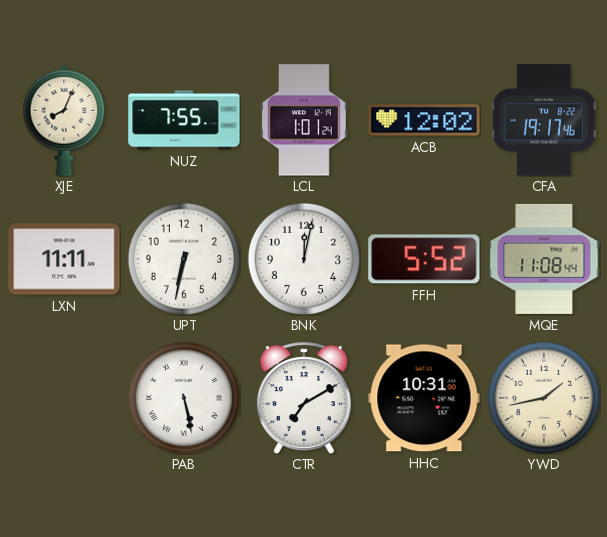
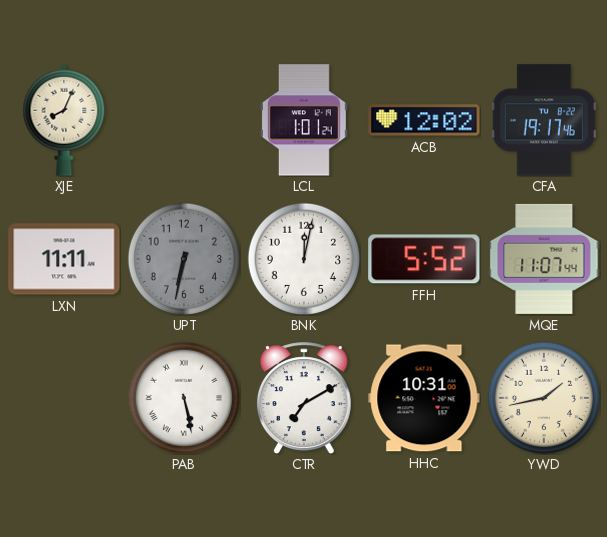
NUZ: 7:55 -> none
UPT dial: white -> grey
MQE: 11:08 -> 11:07
